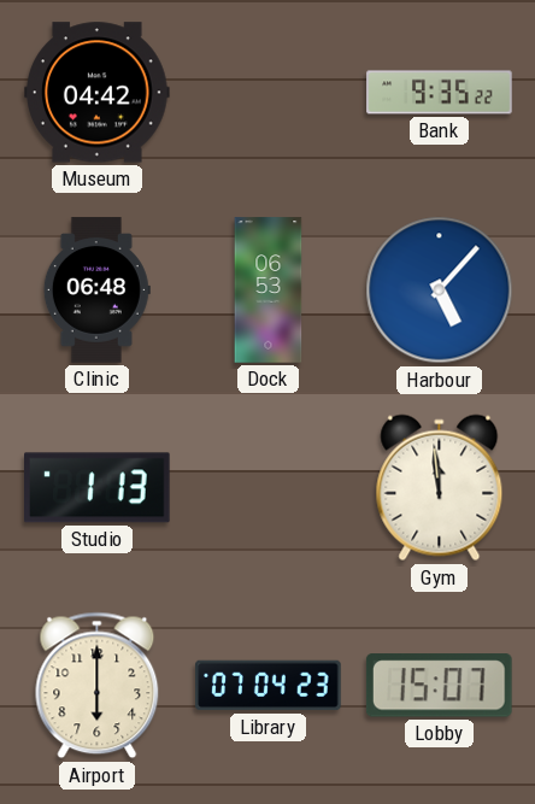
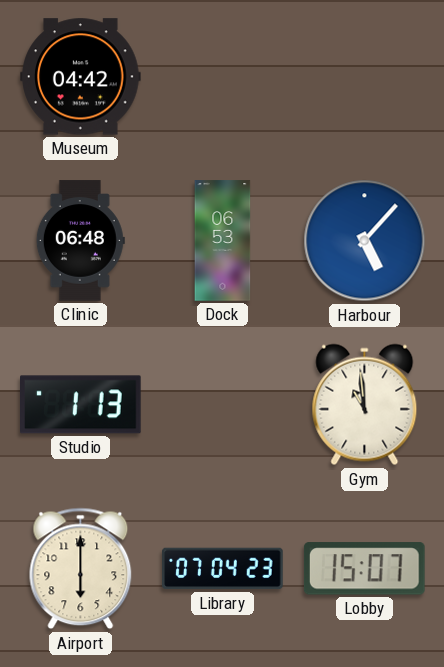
Bank: 9:35 -> none
Gym: 11:59 -> 10:59
